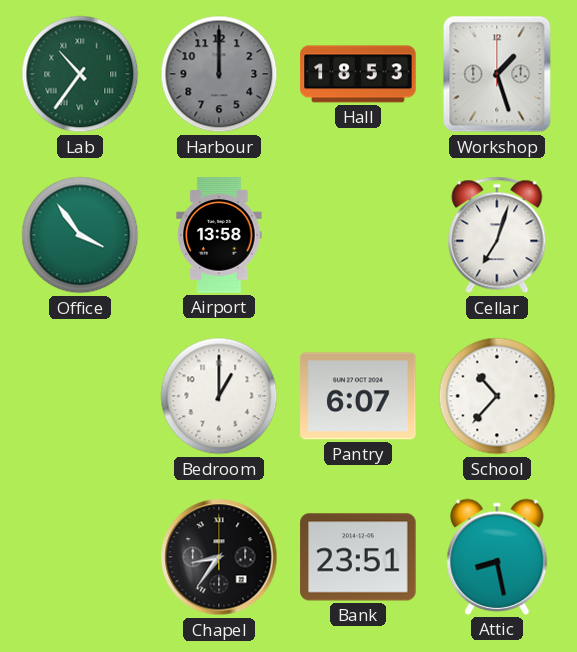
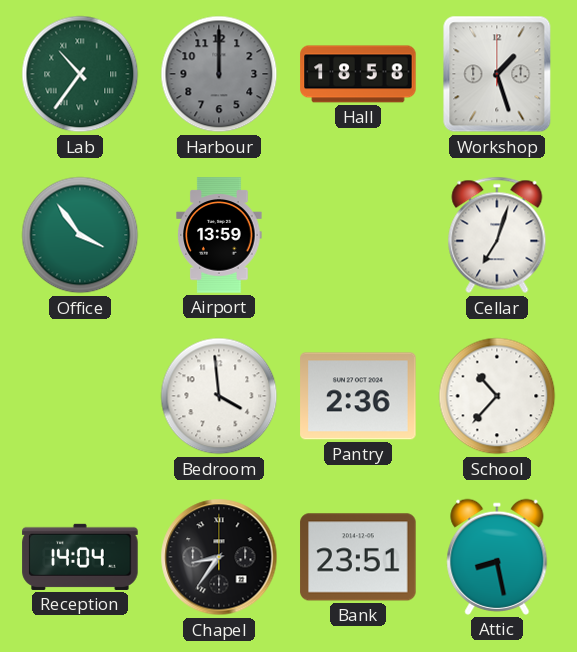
Hall: 18:53 -> 18:58
Airport: 13:58 -> 13:59
Bedroom: 1:00 -> 3:59
Pantry: 6:07 -> 2:36
Reception: none -> 14:04
